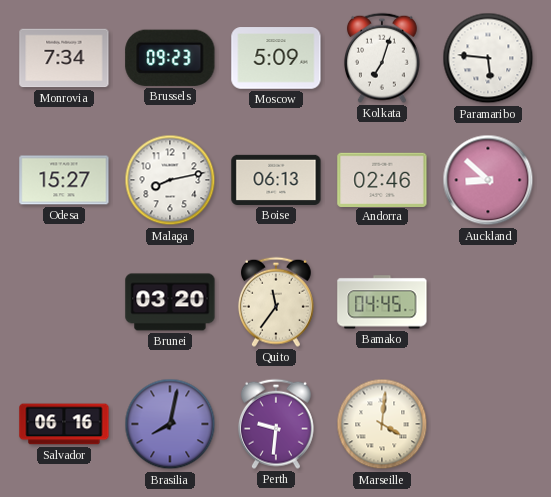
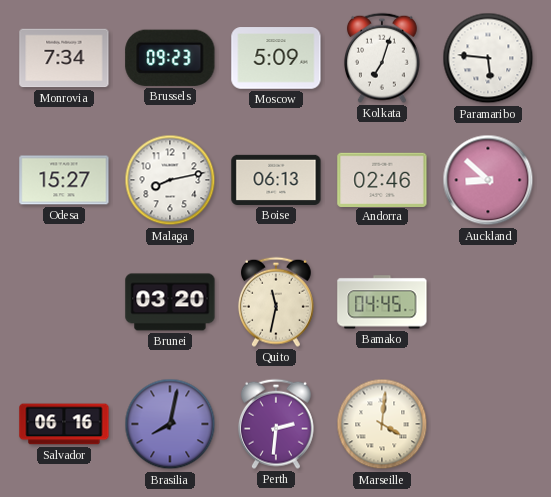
Quito: 11:36 -> 11:32
Perth: 9:31 -> 2:31
